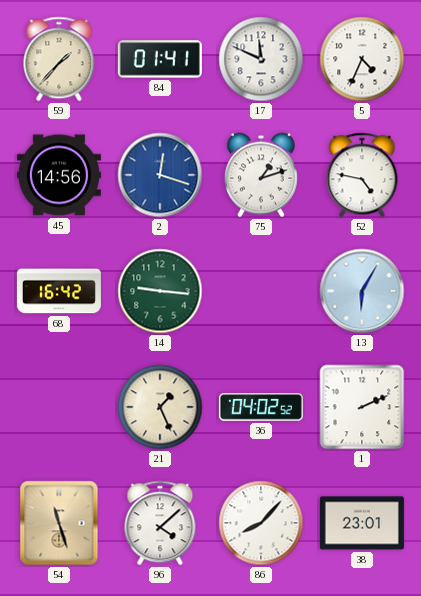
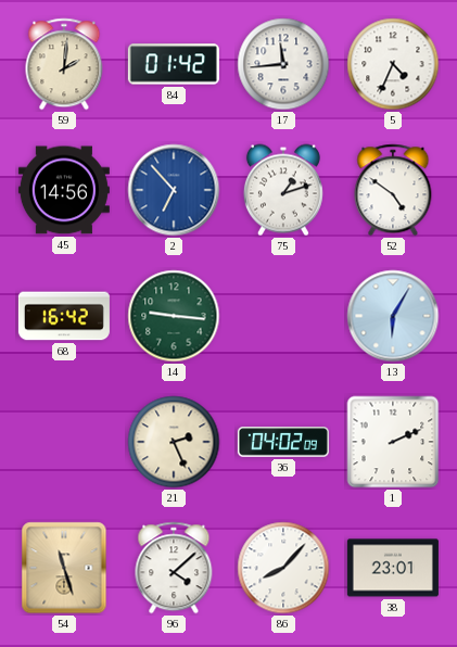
59: 1:37 -> 2:01
84: 01:41 -> 01:42
17: 11:49 -> 11:44
2: 12:18 -> 6:53
52: 4:47 -> 4:51
21: 1:26 -> 2:26
36: 04:02:52 -> 04:02:09
